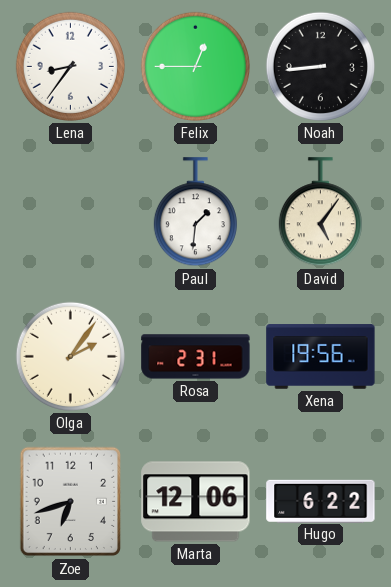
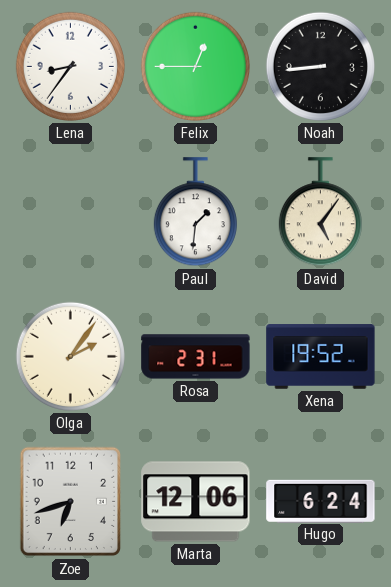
Xena: 19:56 -> 19:52
Hugo: 6:22 -> 6:24
